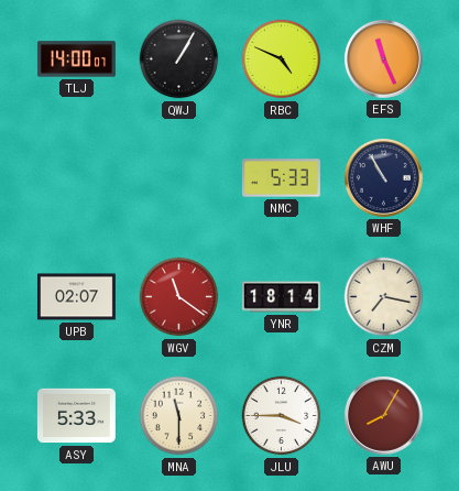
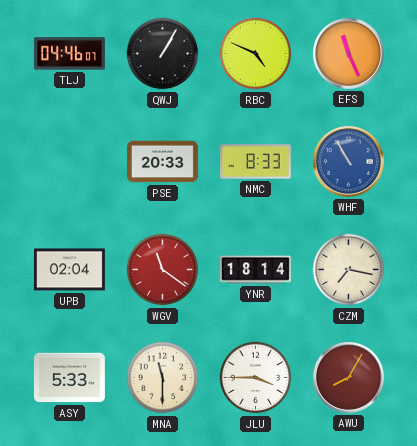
TLJ: 14:00 -> 04:46
PSE: none -> 20:33
NMC: 5:33 -> 8:33
WHF dial: navy -> blue
UPB: 02:07 -> 02:04
